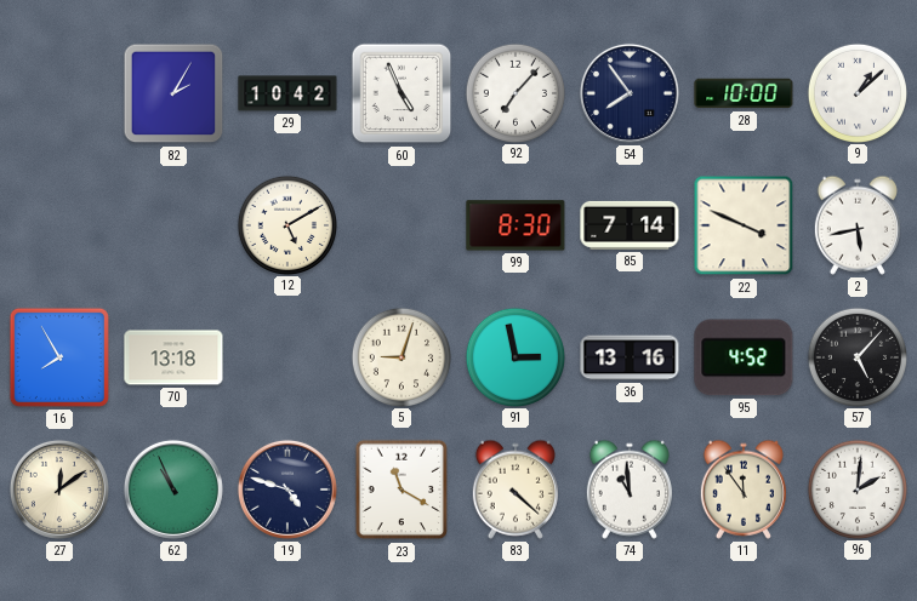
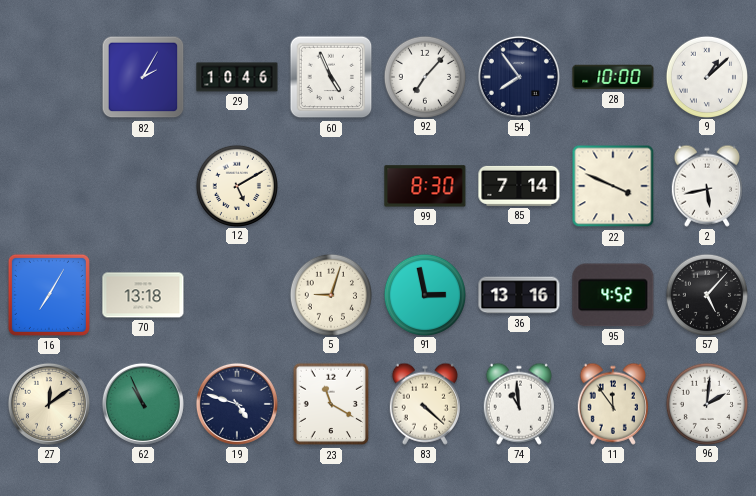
29: 10:42 -> 10:46
16: 7:55 -> 7:05
